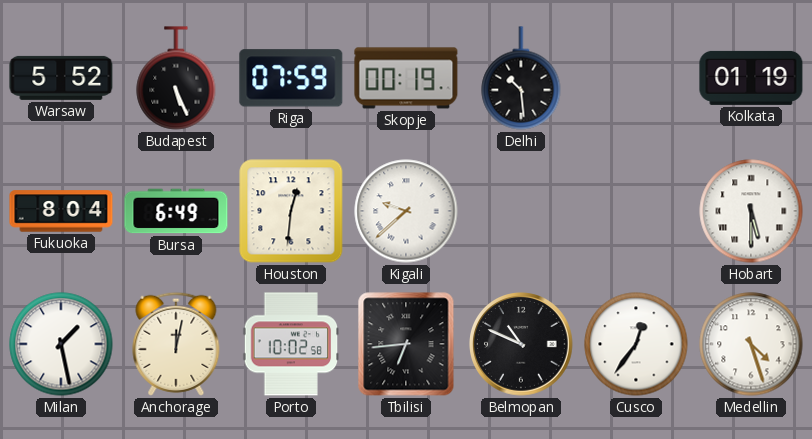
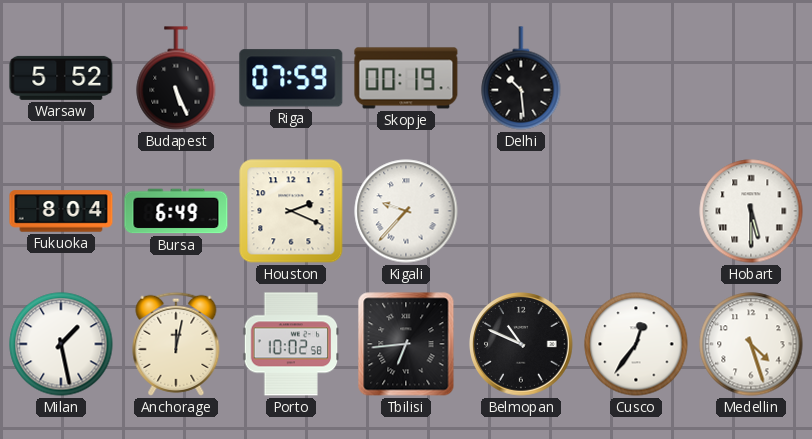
Kolkata: 01:19 -> none
Houston: 12:31 -> 2:19
Kigali: 9:38 -> 9:37
